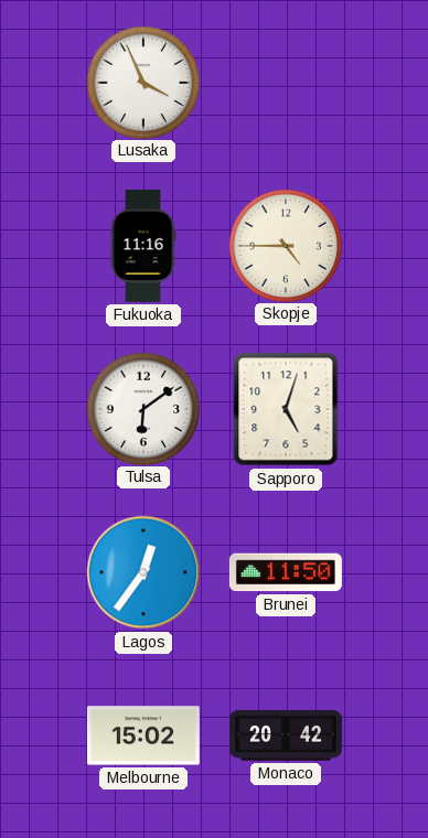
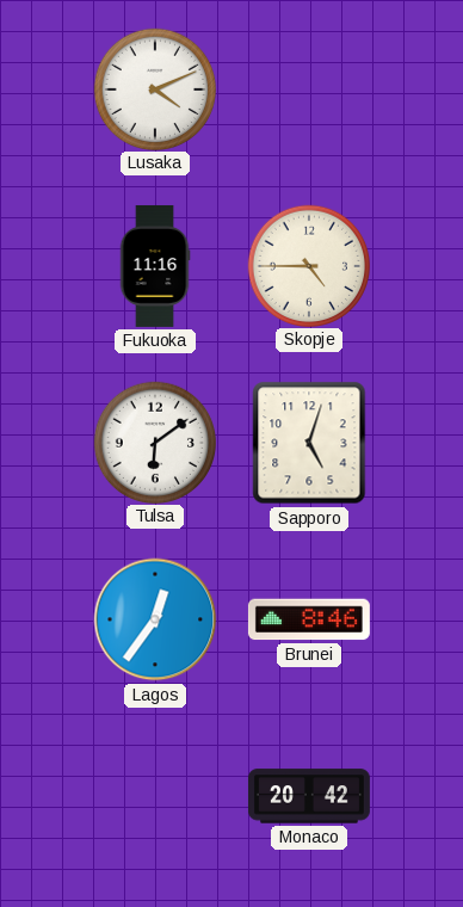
Lusaka: 3:56 -> 4:11
Brunei: 11:50 -> 8:46
Melbourne: 15:02 -> none
